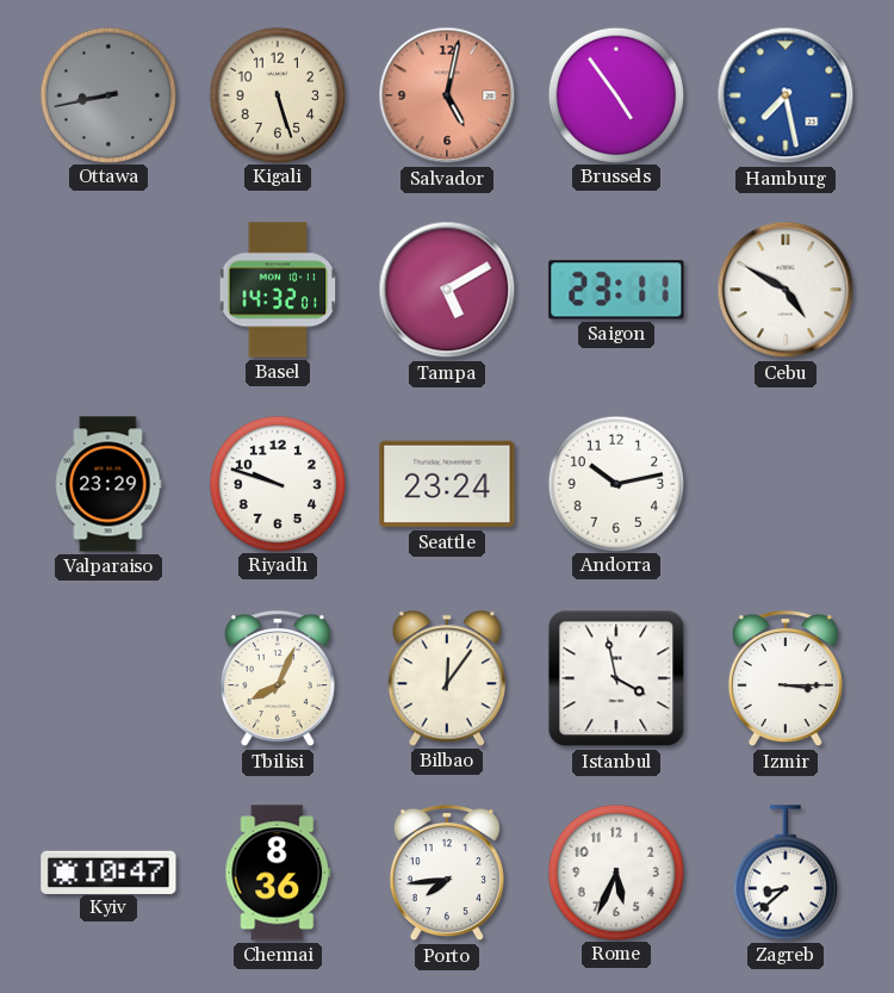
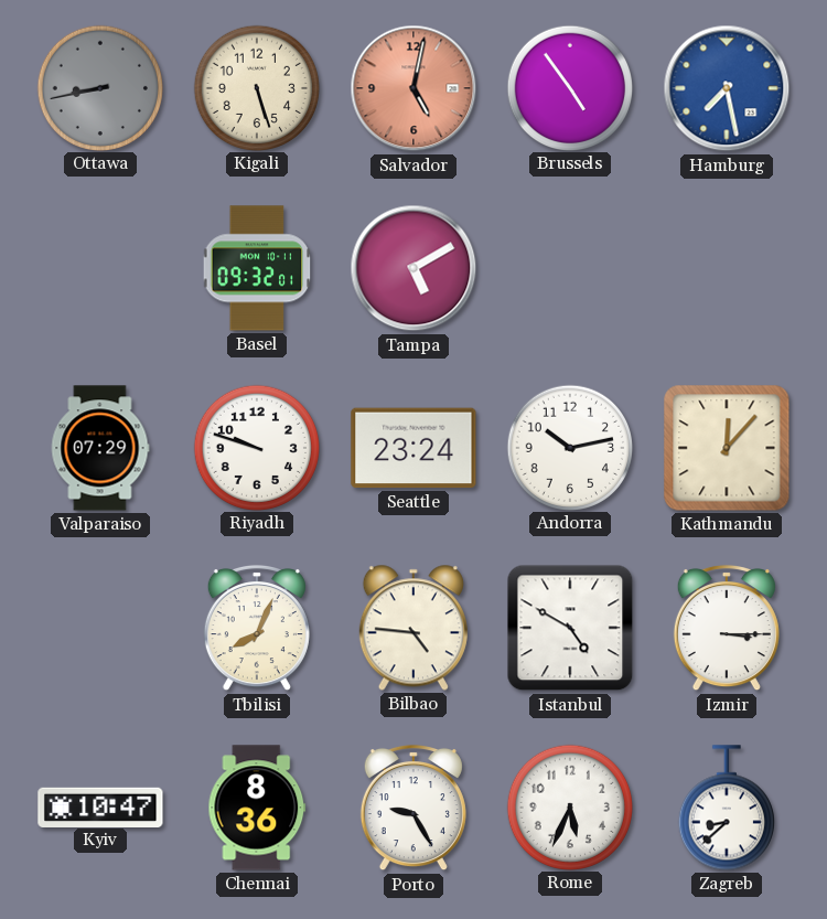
Basel: 14:32 -> 09:32
Saigon: 23:11 -> none
Cebu: 4:50 -> none
Valparaiso: 23:29 -> 07:29
Kathmandu: none -> 12:07
Bilbao: 12:06 -> 4:46
Istanbul: 3:58 -> 4:50
Porto: 7:44 -> 9:25
